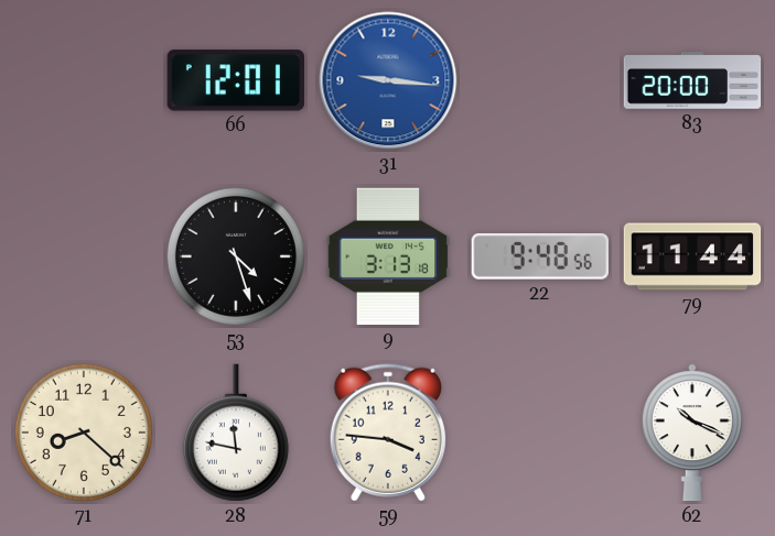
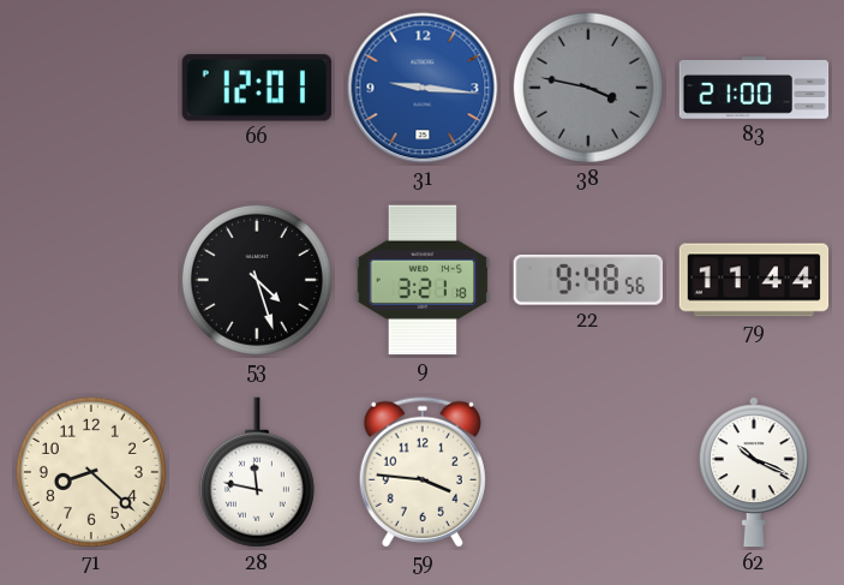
38: none -> 3:47
83: 20:00 -> 21:00
9: 3:13 -> 3:21
